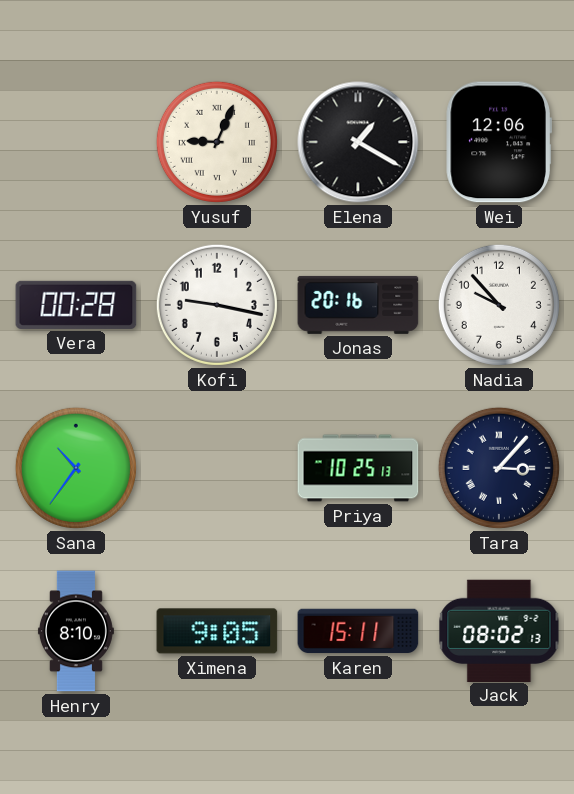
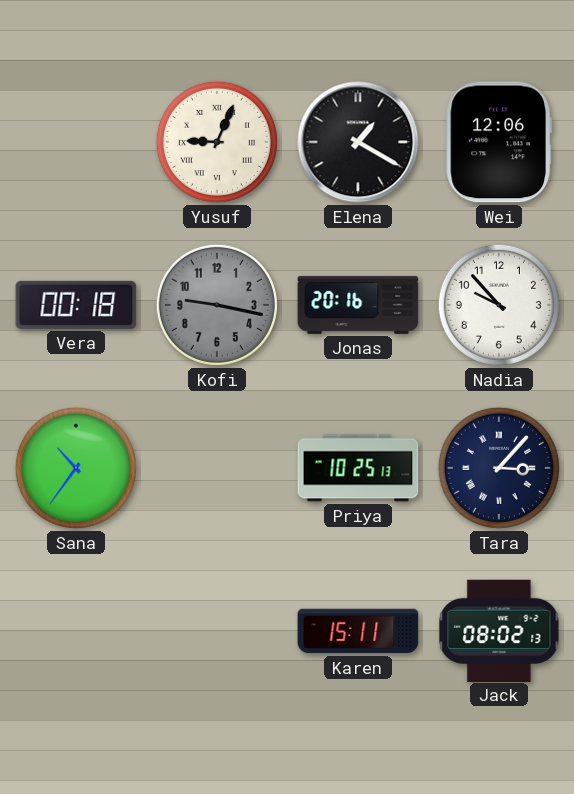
Vera: 00:28 -> 00:18
Kofi dial: white -> grey
Henry: 8:10 -> none
Ximena: 9:05 -> none
